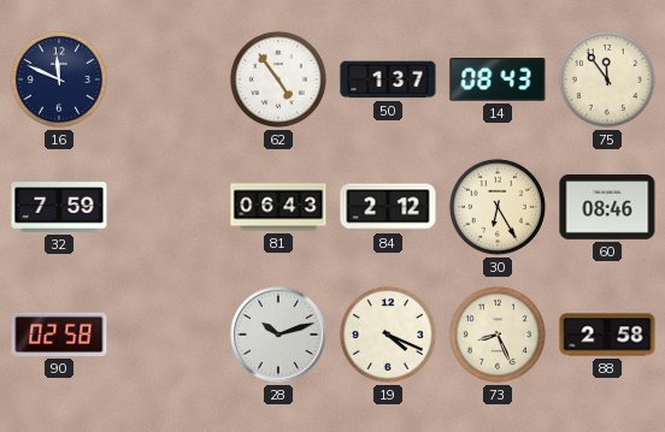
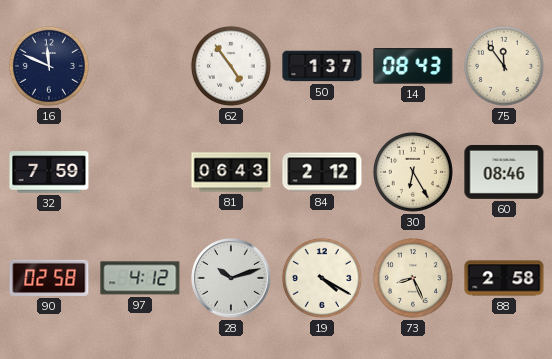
97: none -> 4:12
19: 4:19 -> 4:20
